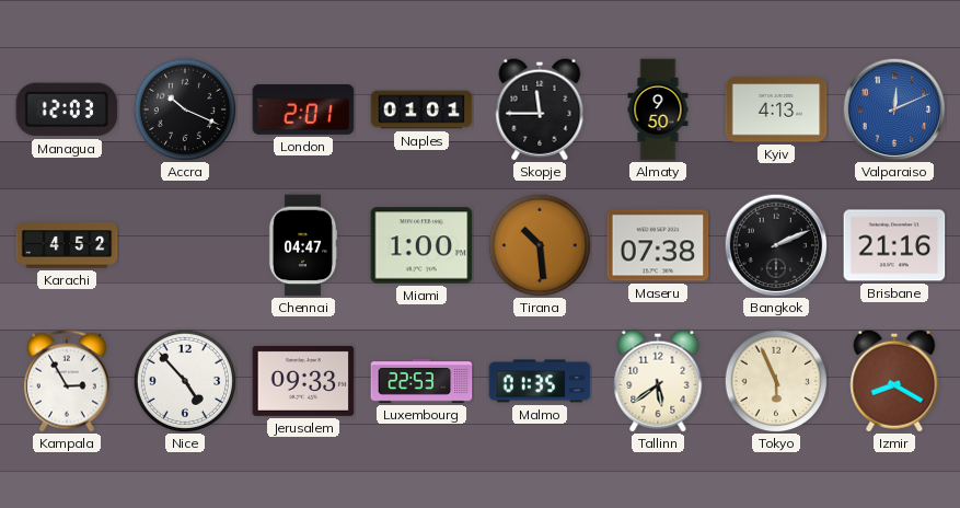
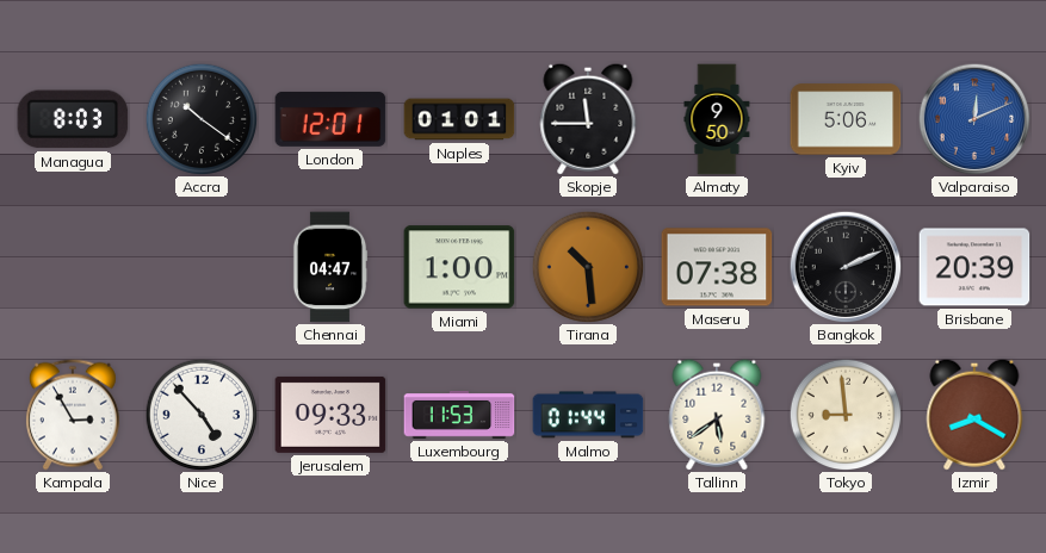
Managua: 12:03 -> 8:03
Accra: 10:19 -> 10:21
London: 2:01 -> 12:01
Kyiv: 4:13 -> 5:06
Karachi: 4:52 -> none
Brisbane: 21:16 -> 20:39
Luxembourg: 22:53 -> 11:53
Malmo: 01:35 -> 01:44
Tokyo: 5:56 -> 8:59
